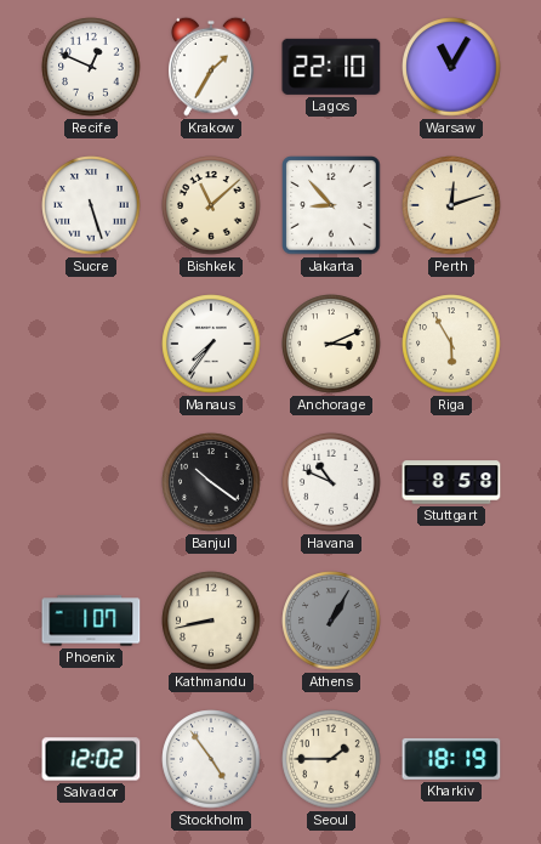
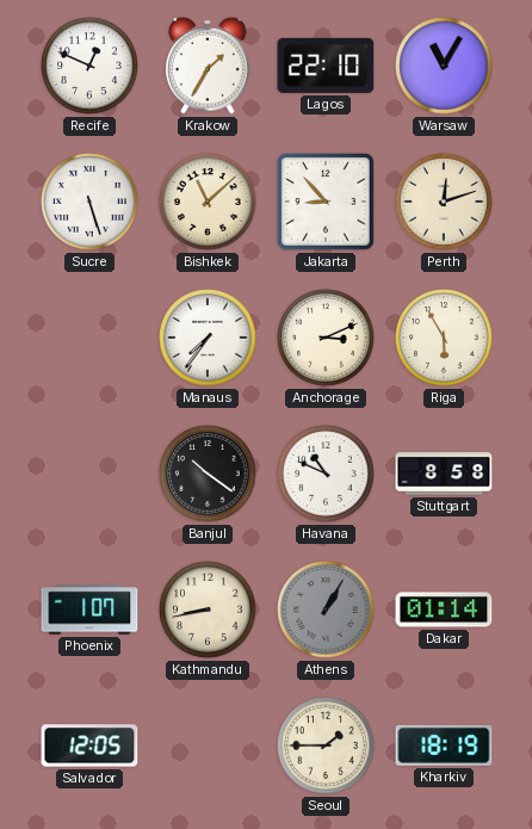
Dakar: none -> 01:14
Salvador: 12:02 -> 12:05
Stockholm: 4:54 -> none
